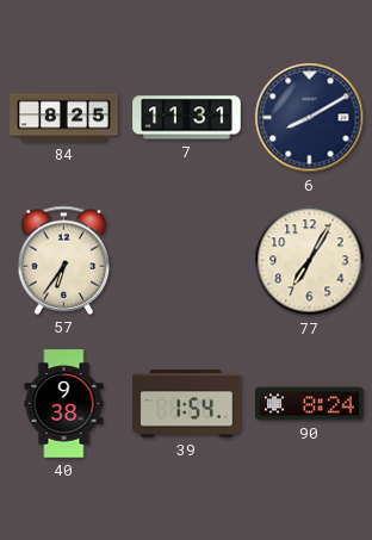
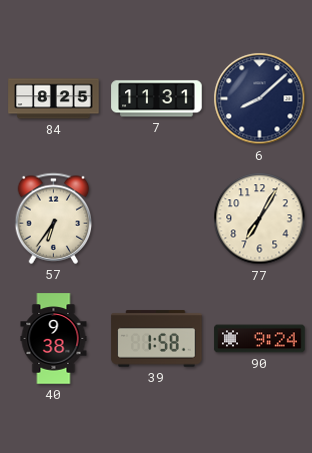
6: 8:10 -> 8:08
39: 1:54 -> 1:58
90: 8:24 -> 9:24
